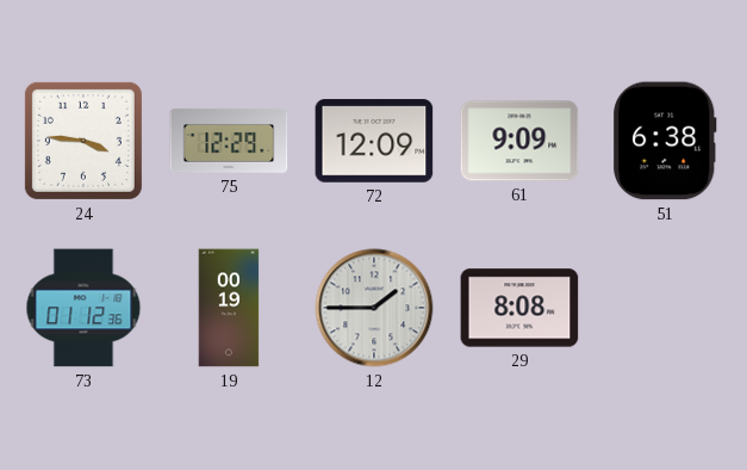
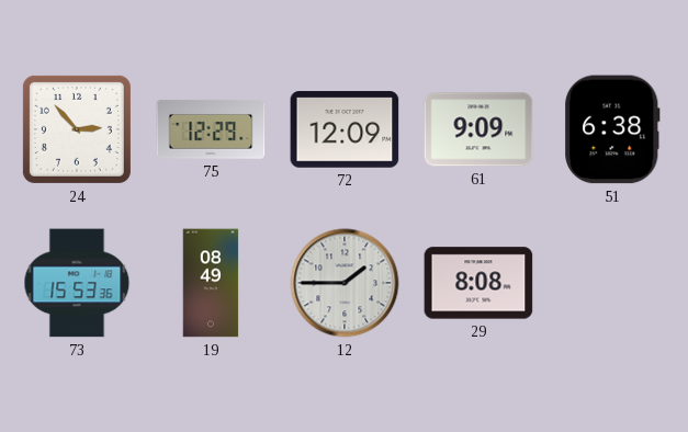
24: 3:46 -> 2:53
73: 01:12 -> 15:53
19: 00:19 -> 08:49
